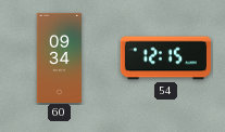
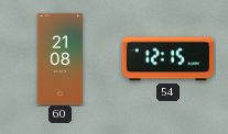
60: 09:34 -> 21:08
